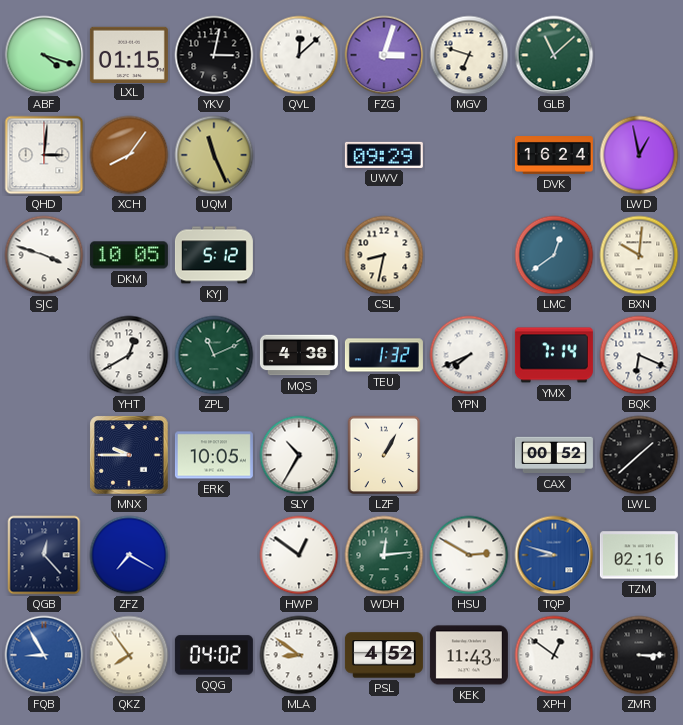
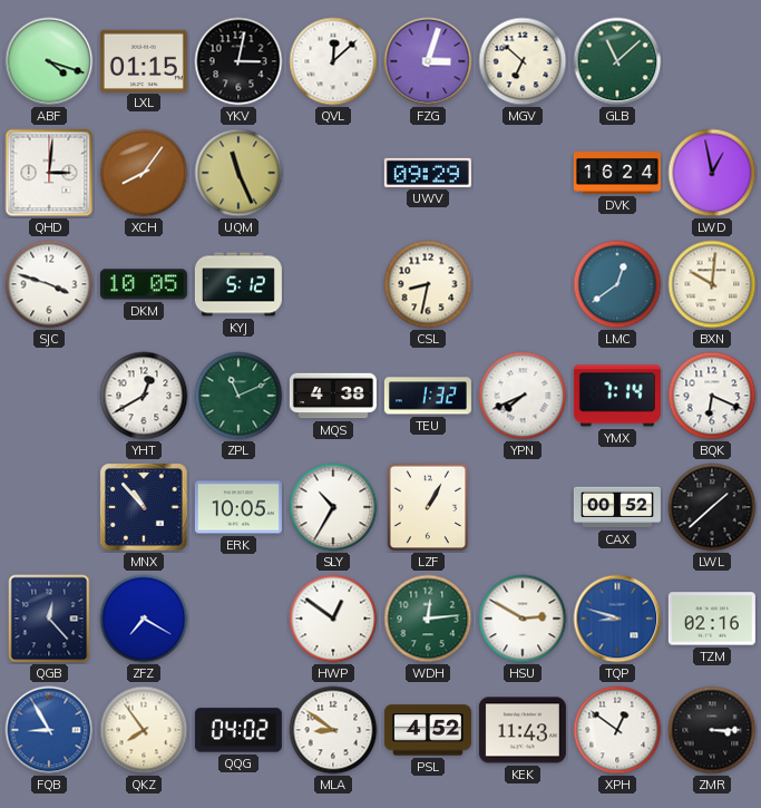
MGV: 6:48 -> 6:52
MNX: 9:45 -> 10:53
